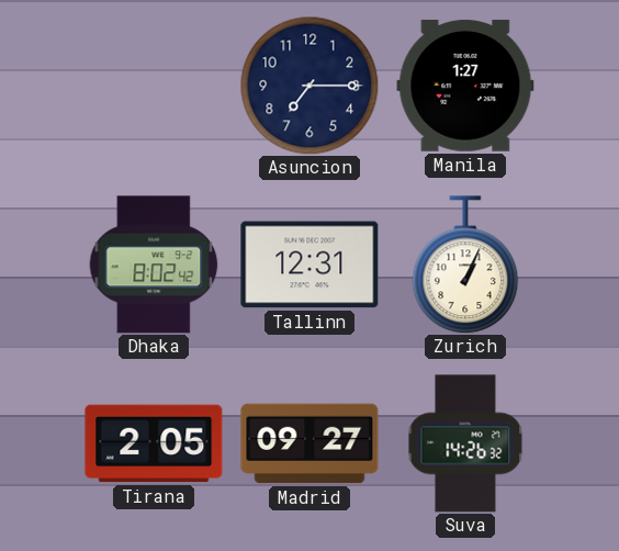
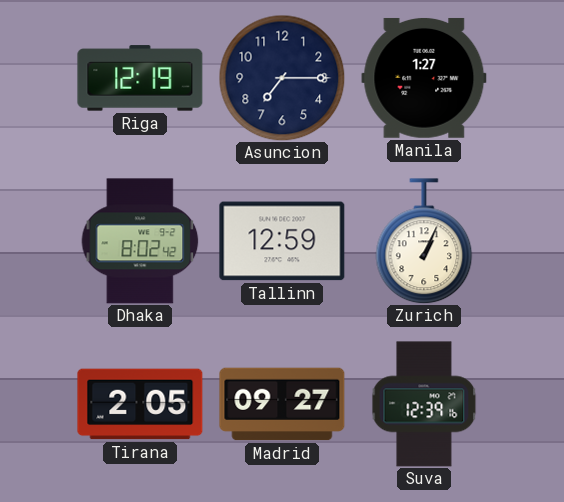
Riga: none -> 12:19
Tallinn: 12:31 -> 12:59
Suva: 14:26 -> 12:39
